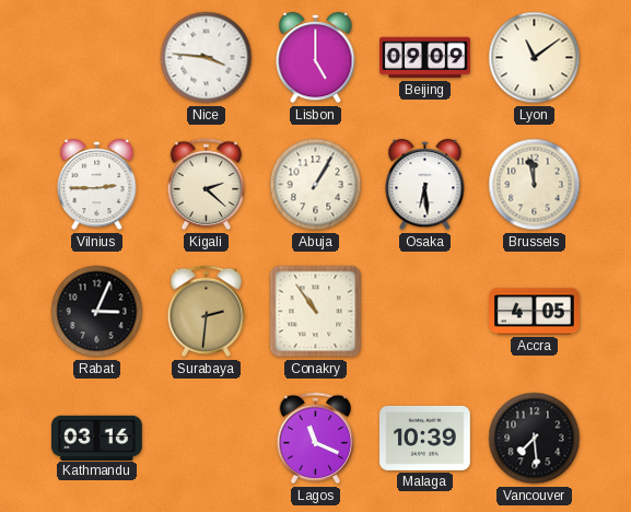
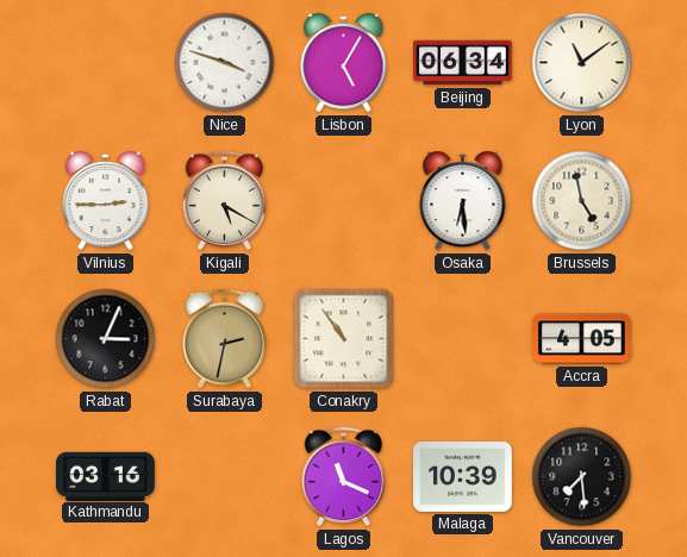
Nice: 3:46 -> 3:48
Lisbon: 5:00 -> 5:05
Beijing: 09:09 -> 06:34
Kigali: 2:22 -> 5:20
Abuja: 1:05 -> none
Brussels: 11:58 -> 4:58
Surabaya: 2:31 -> 2:32
